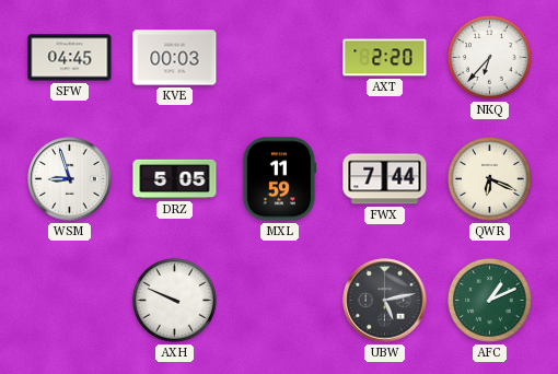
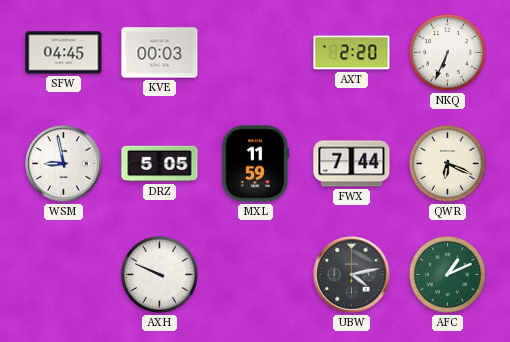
NKQ: 6:37 -> 6:34
WSM: 8:57 -> 8:58
UBW: 5:13 -> 4:13
